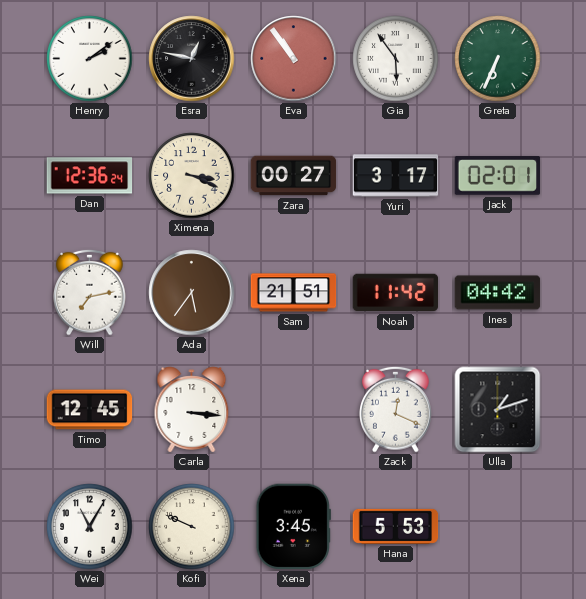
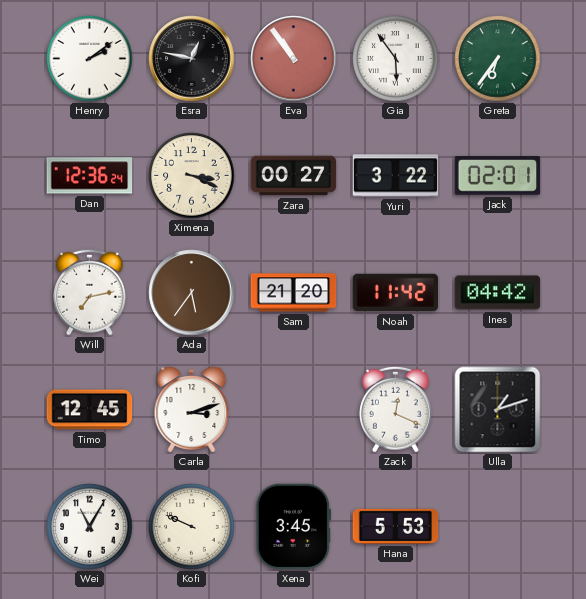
Greta: 6:34 -> 6:36
Yuri: 3:17 -> 3:22
Sam: 21:51 -> 21:20
Carla: 3:16 -> 3:12
